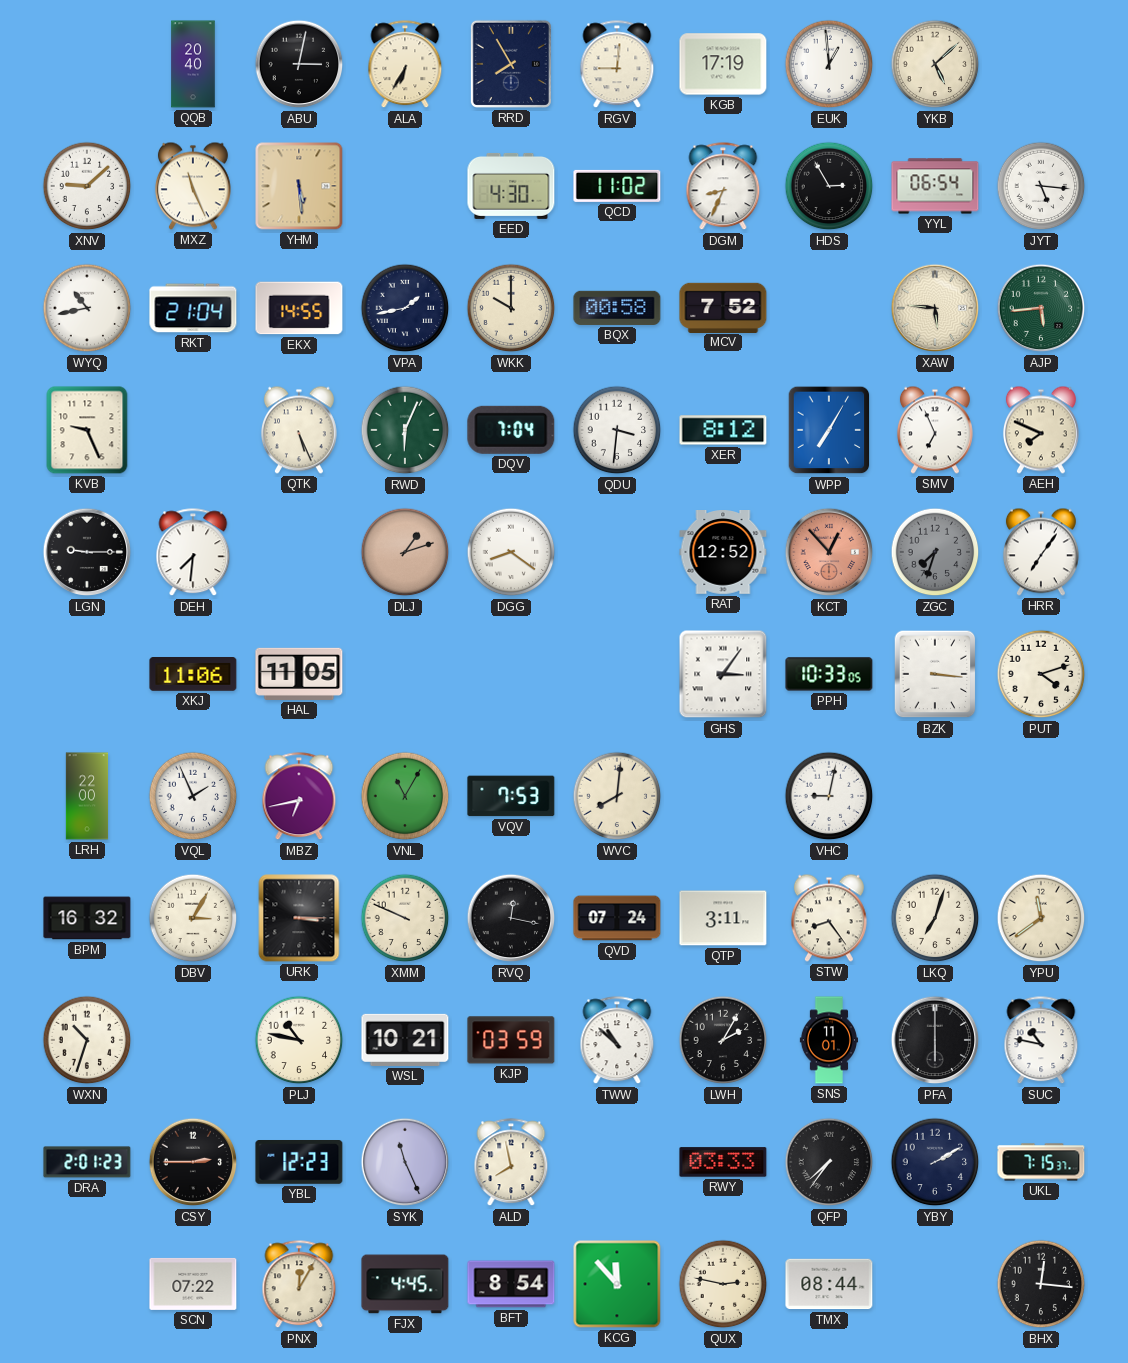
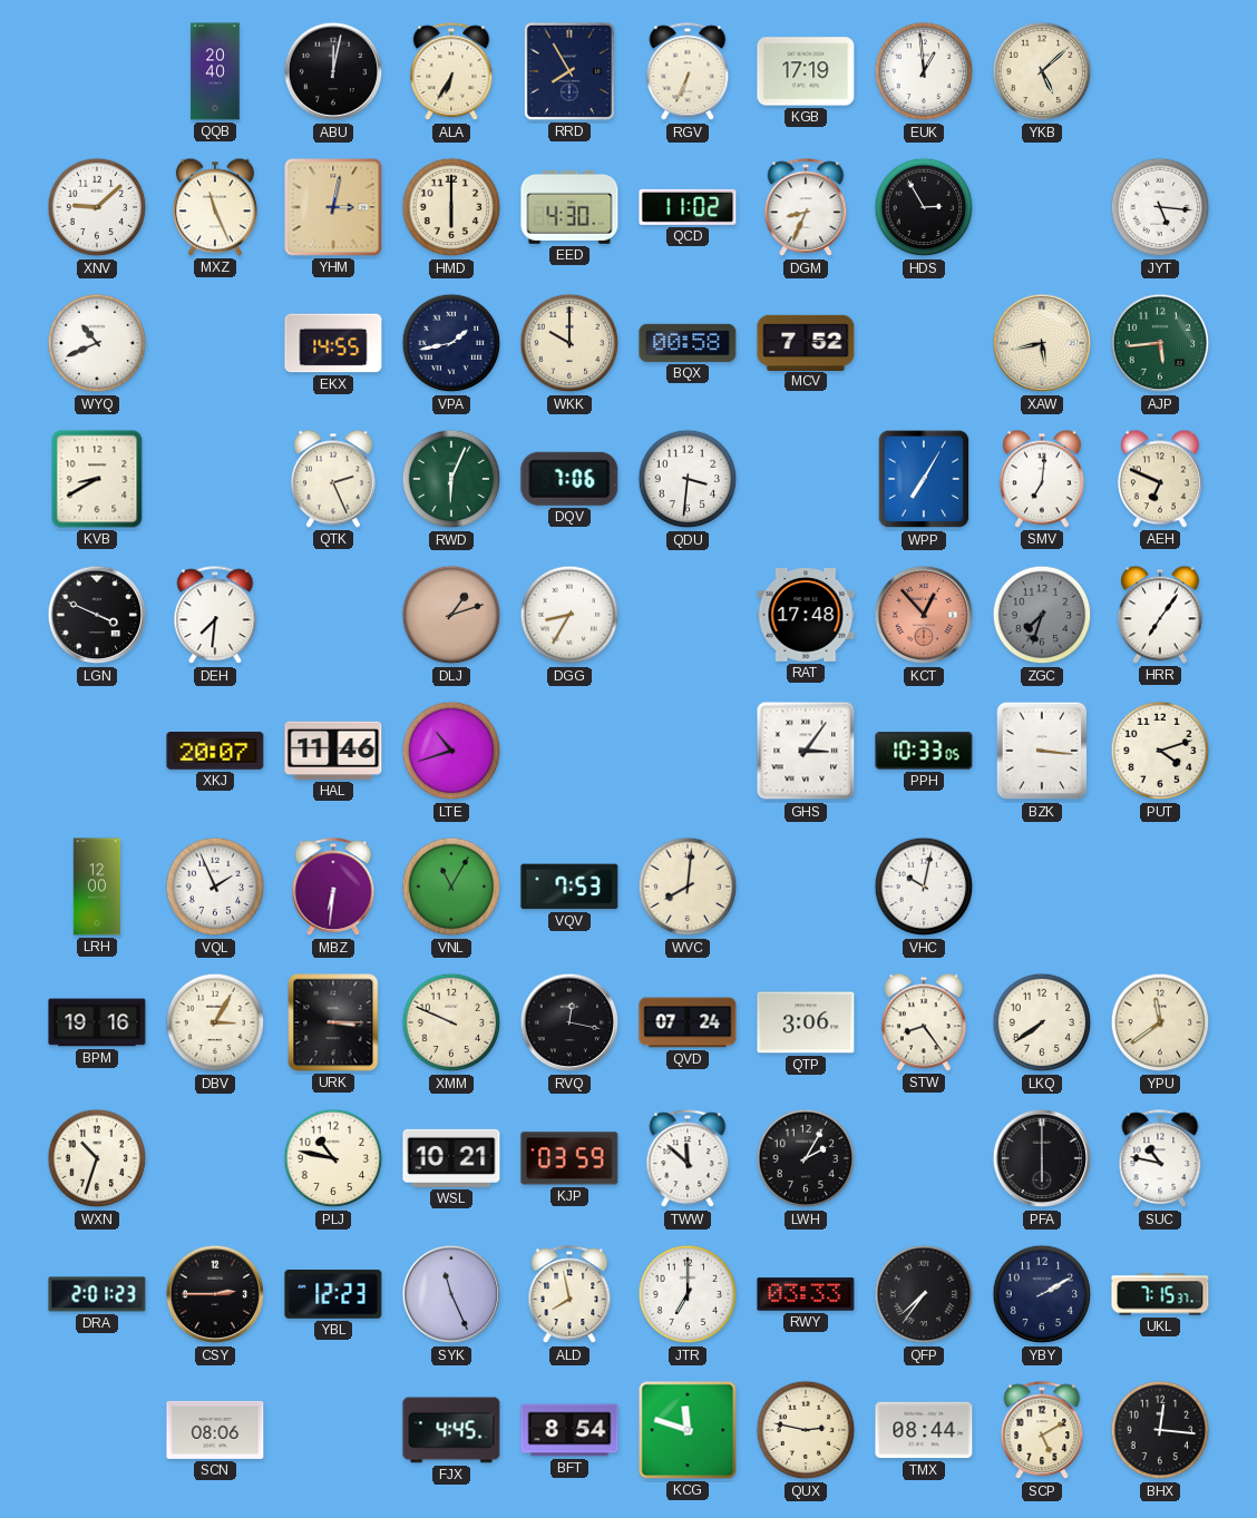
ABU: 3:02 -> 12:02
RGV: 9:01 -> 6:34
YHM: 5:29 -> 3:02
HMD: none -> 6:00
YYL: 06:54 -> none
WYQ: 10:43 -> 10:41
RKT: 21:04 -> none
XAW: 5:46 -> 5:43
KVB: 9:26 -> 8:40
QTK: 5:26 -> 2:26
DQV: 7:04 -> 7:06
XER: 8:12 -> none
SMV: 6:56 -> 7:01
AEH: 7:49 -> 6:49
LGN: 9:15 -> 3:49
DGG: 8:21 -> 8:35
RAT: 12:52 -> 17:48
XKJ: 11:06 -> 20:07
HAL: 11:05 -> 11:46
LTE: none -> 10:42
LRH: 22:00 -> 12:00
MBZ: 6:43 -> 6:31
VHC: 9:02 -> 10:02
BPM: 16:32 -> 19:16
QTP: 3:11 -> 3:06
LKQ: 7:03 -> 7:39
TWW: 10:52 -> 11:52
SNS: 11:01 -> none
JTR: none -> 7:00
SCN: 07:22 -> 08:06
PNX: 12:05 -> none
KCG: 11:53 -> 11:48
SCP: none -> 5:10
